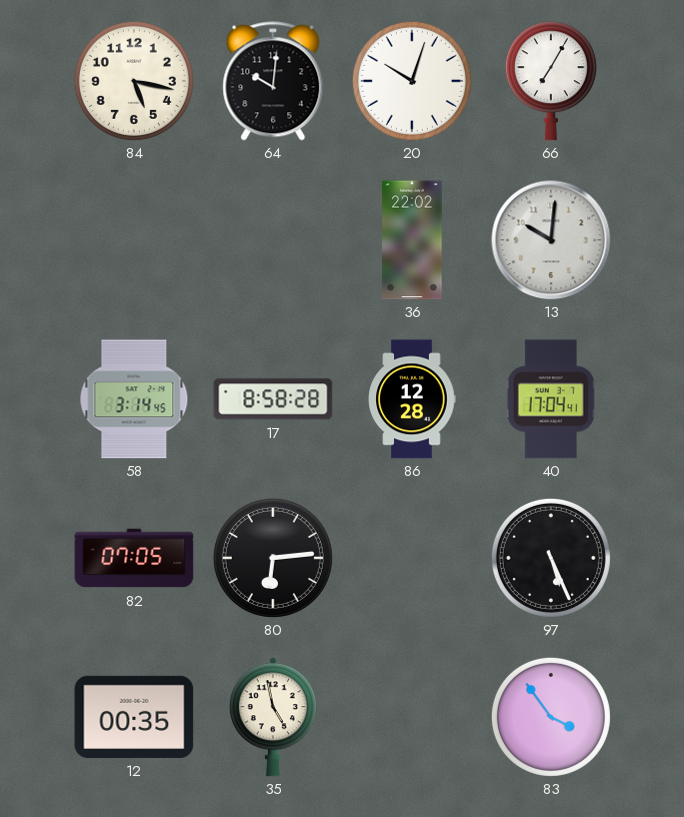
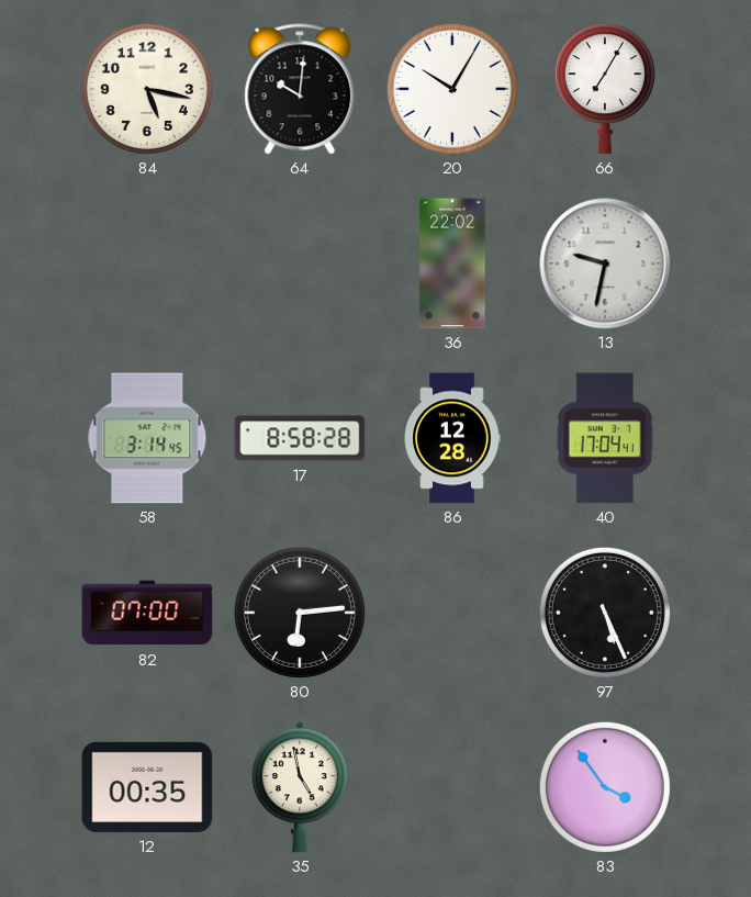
20: 10:03 -> 10:05
13: 10:01 -> 9:32
82: 07:05 -> 07:00
